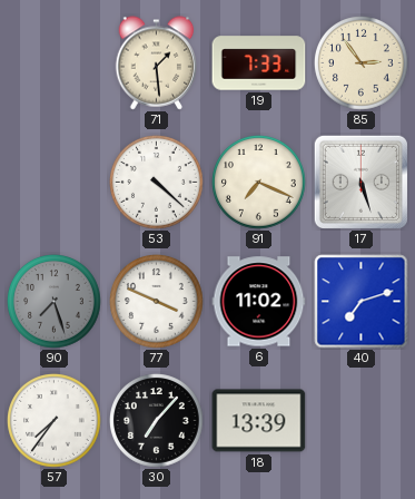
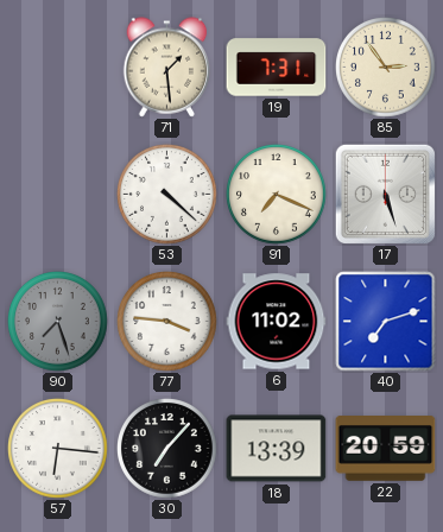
19: 7:33 -> 7:31
77: 3:49 -> 3:46
57: 7:36 -> 6:16
22: none -> 20:59
